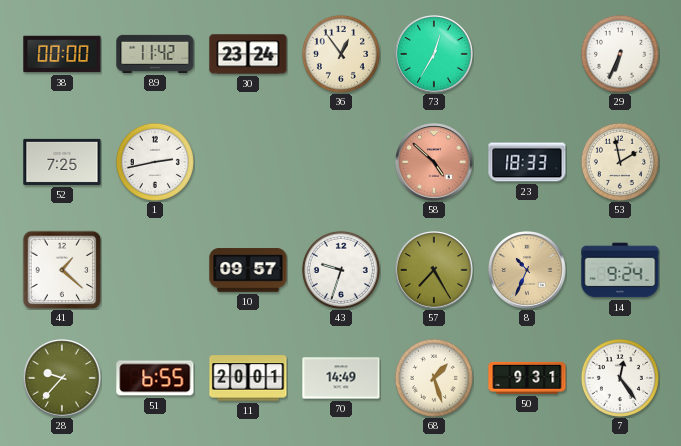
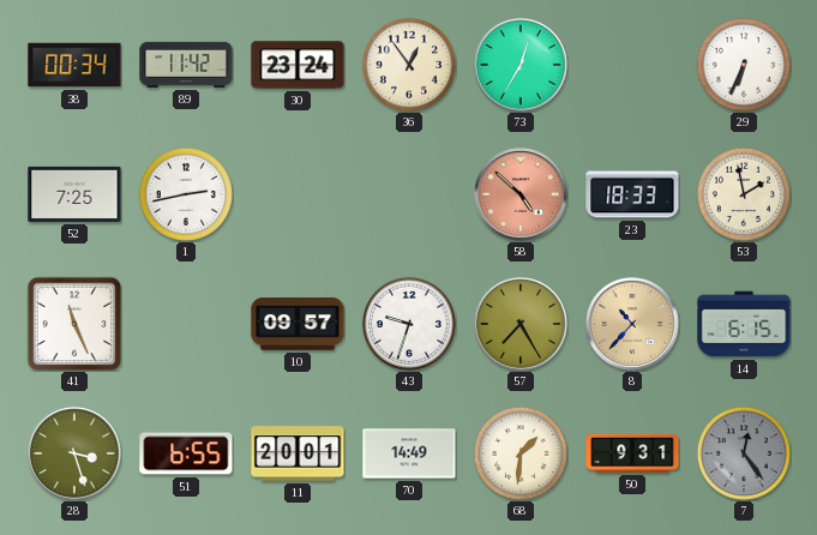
38: 00:00 -> 00:34
41: 1:22 -> 11:26
8: 10:34 -> 10:37
14: 9:24 -> 6:15
28: 9:37 -> 3:27
68: 1:27 -> 1:31
7 dial: white -> grey
